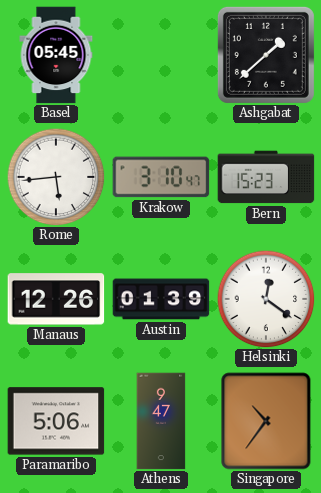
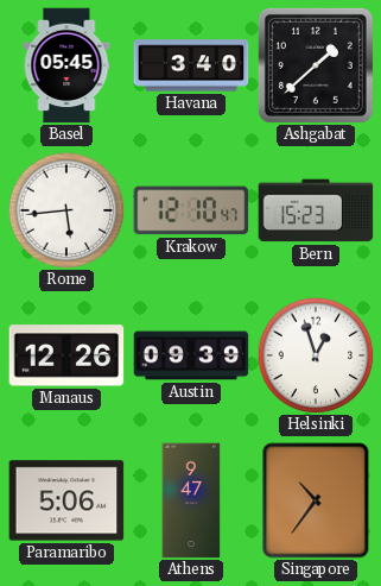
Havana: none -> 3:40
Krakow: 3:10 -> 12:10
Austin: 01:39 -> 09:39
Helsinki: 12:21 -> 12:57
